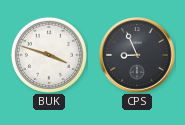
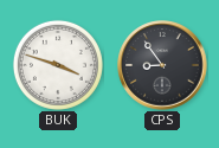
CPS: 8:56 -> 8:54
